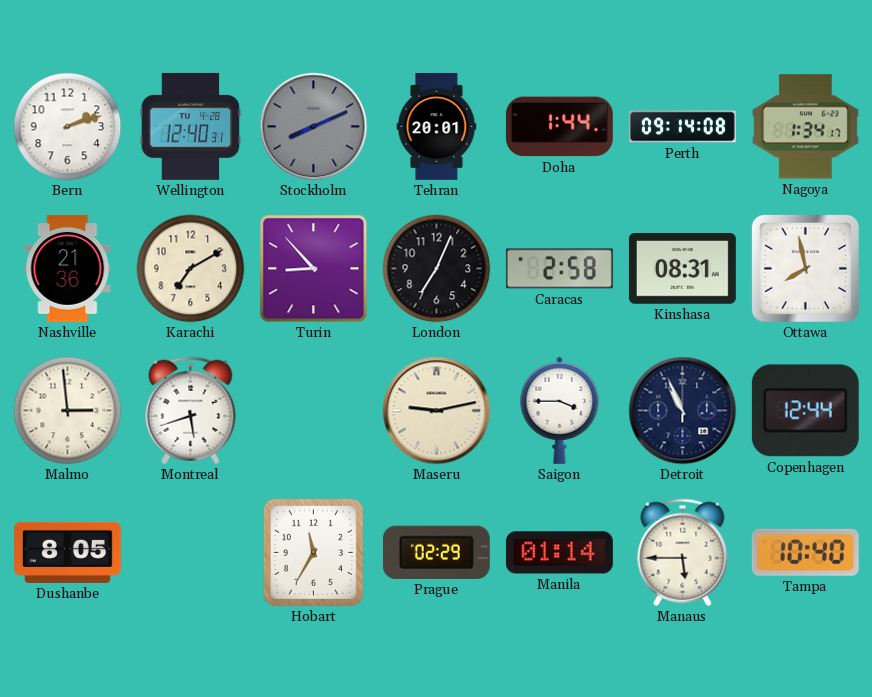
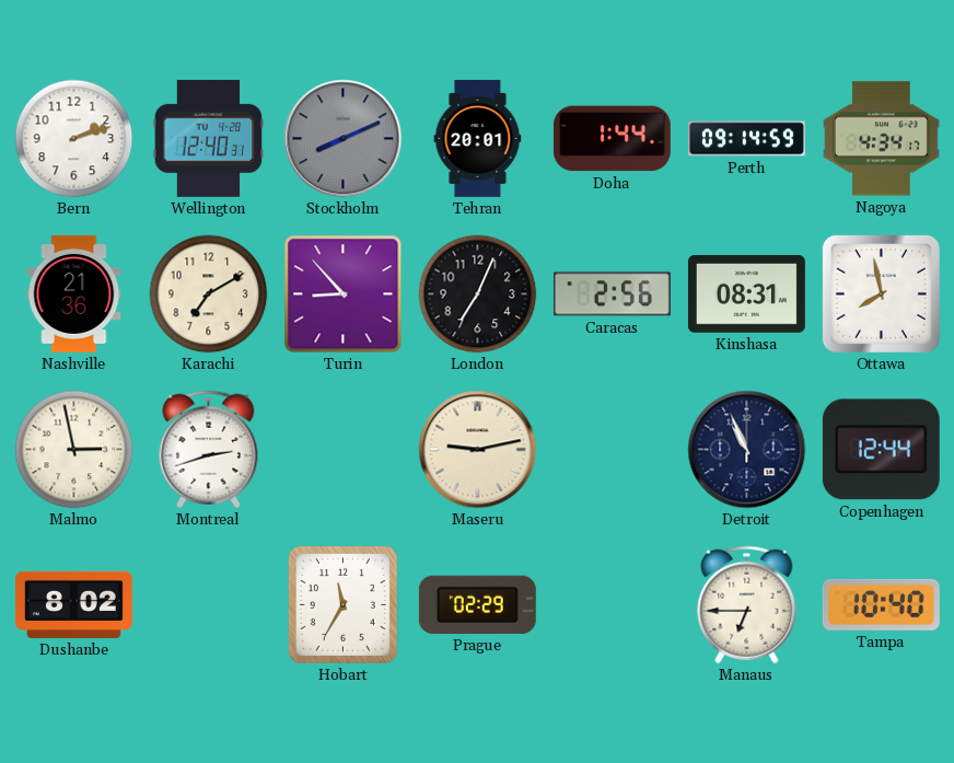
Perth: 09:14:08 -> 09:14:59
Nagoya: 1:34 -> 4:34
Caracas: 2:58 -> 2:56
Malmo: 2:59 -> 2:58
Montreal: 5:42 -> 2:42
Saigon: 3:45 -> none
Dushanbe: 8:05 -> 8:02
Manila: 01:14 -> none
Manaus: 5:45 -> 6:45
